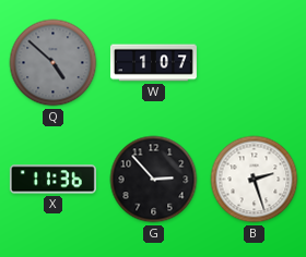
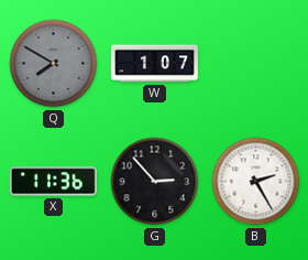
Q: 4:52 -> 7:50
B: 2:27 -> 2:25
